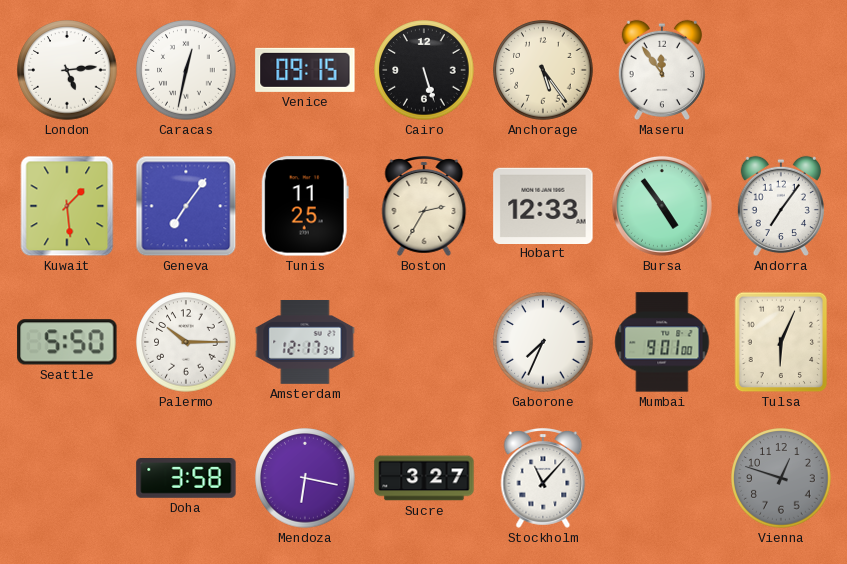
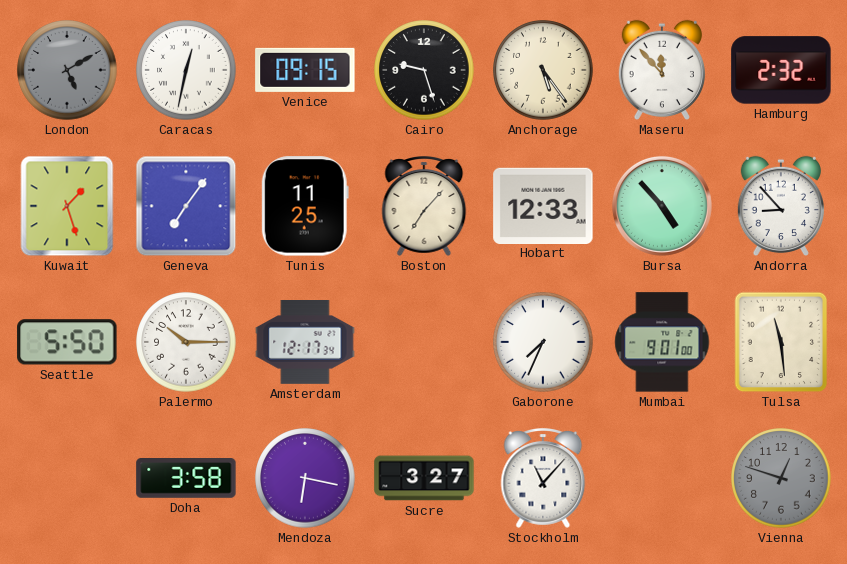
London: 5:14 -> 5:10
London dial: white -> grey
Cairo: 5:27 -> 9:27
Maseru: 11:54 -> 11:53
Hamburg: none -> 2:32
Kuwait: 1:29 -> 1:27
Boston: 2:35 -> 7:07
Bursa: 4:54 -> 4:53
Andorra: 7:06 -> 8:53
Tulsa: 6:04 -> 11:29
